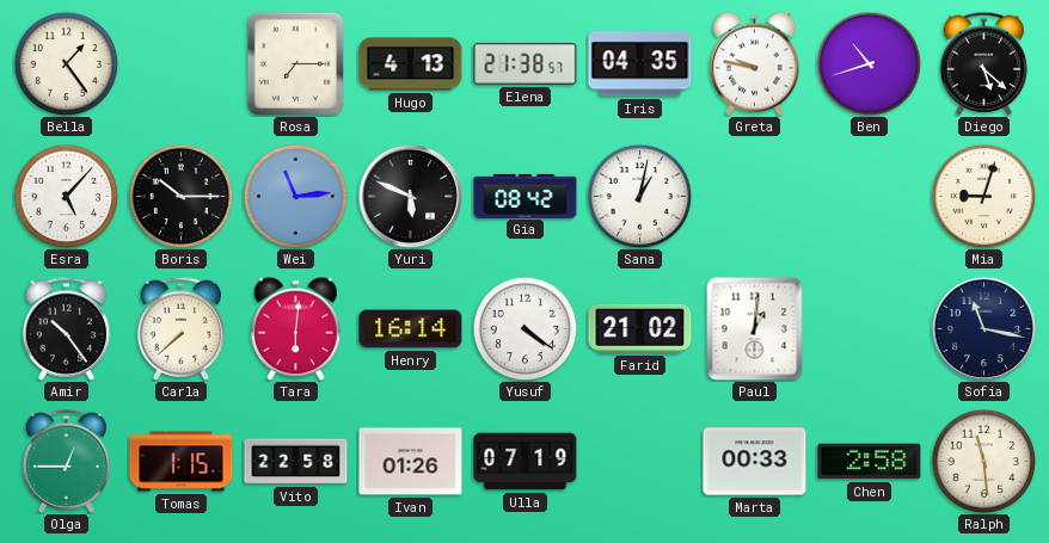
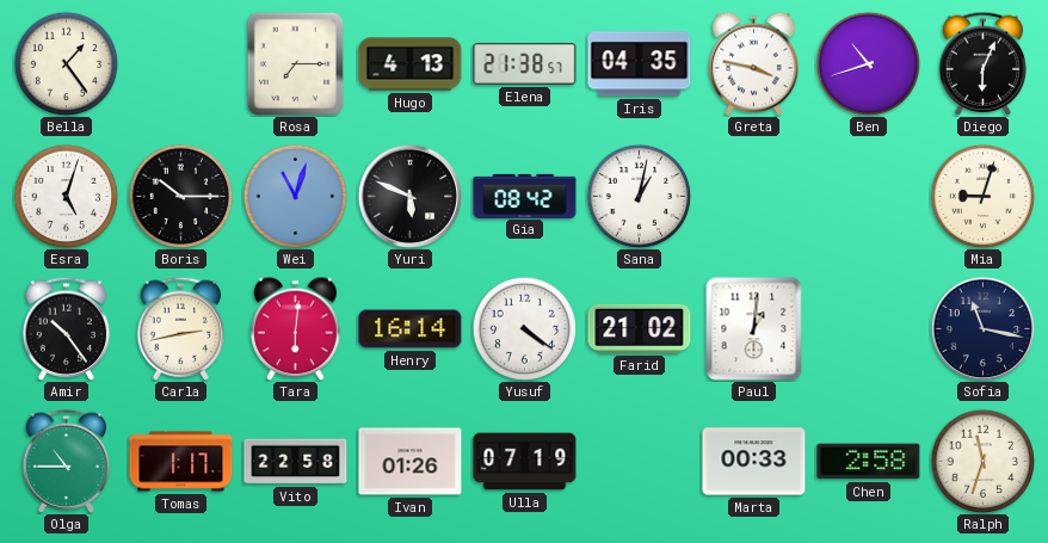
Greta: 9:47 -> 3:47
Diego: 5:22 -> 6:04
Esra: 5:07 -> 5:03
Wei: 11:14 -> 11:03
Carla: 7:38 -> 2:43
Olga: 12:45 -> 10:45
Tomas: 1:15 -> 1:17
Ralph: 11:29 -> 11:33
